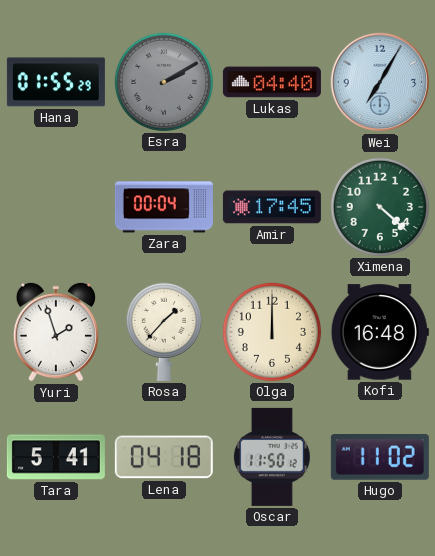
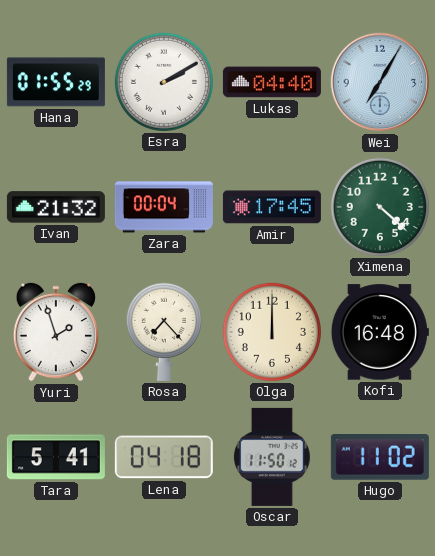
Esra dial: grey -> white
Ivan: none -> 21:32
Rosa: 1:37 -> 7:23
